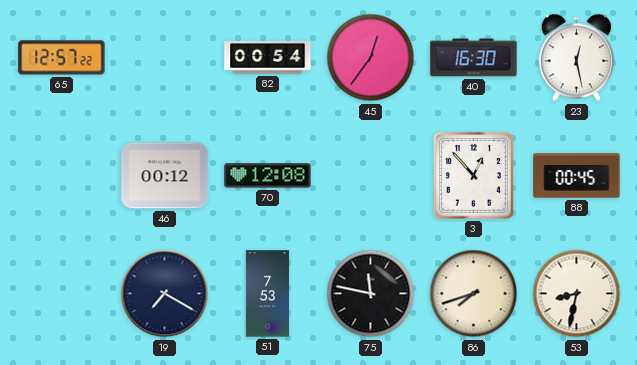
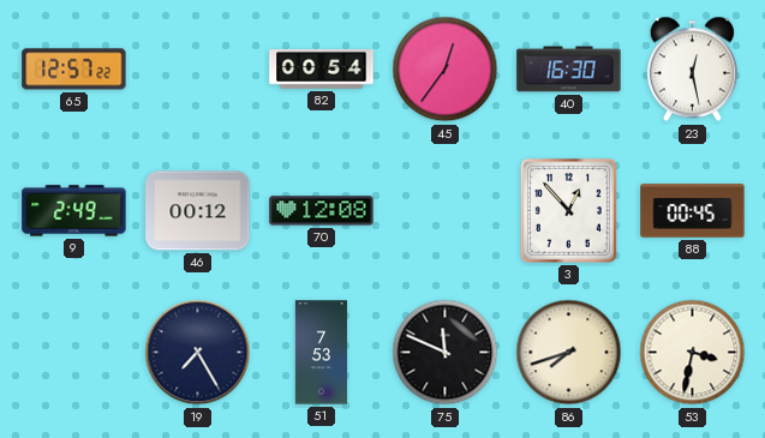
9: none -> 2:49
19: 7:20 -> 7:25
75: 11:47 -> 11:49
53: 8:32 -> 3:32
